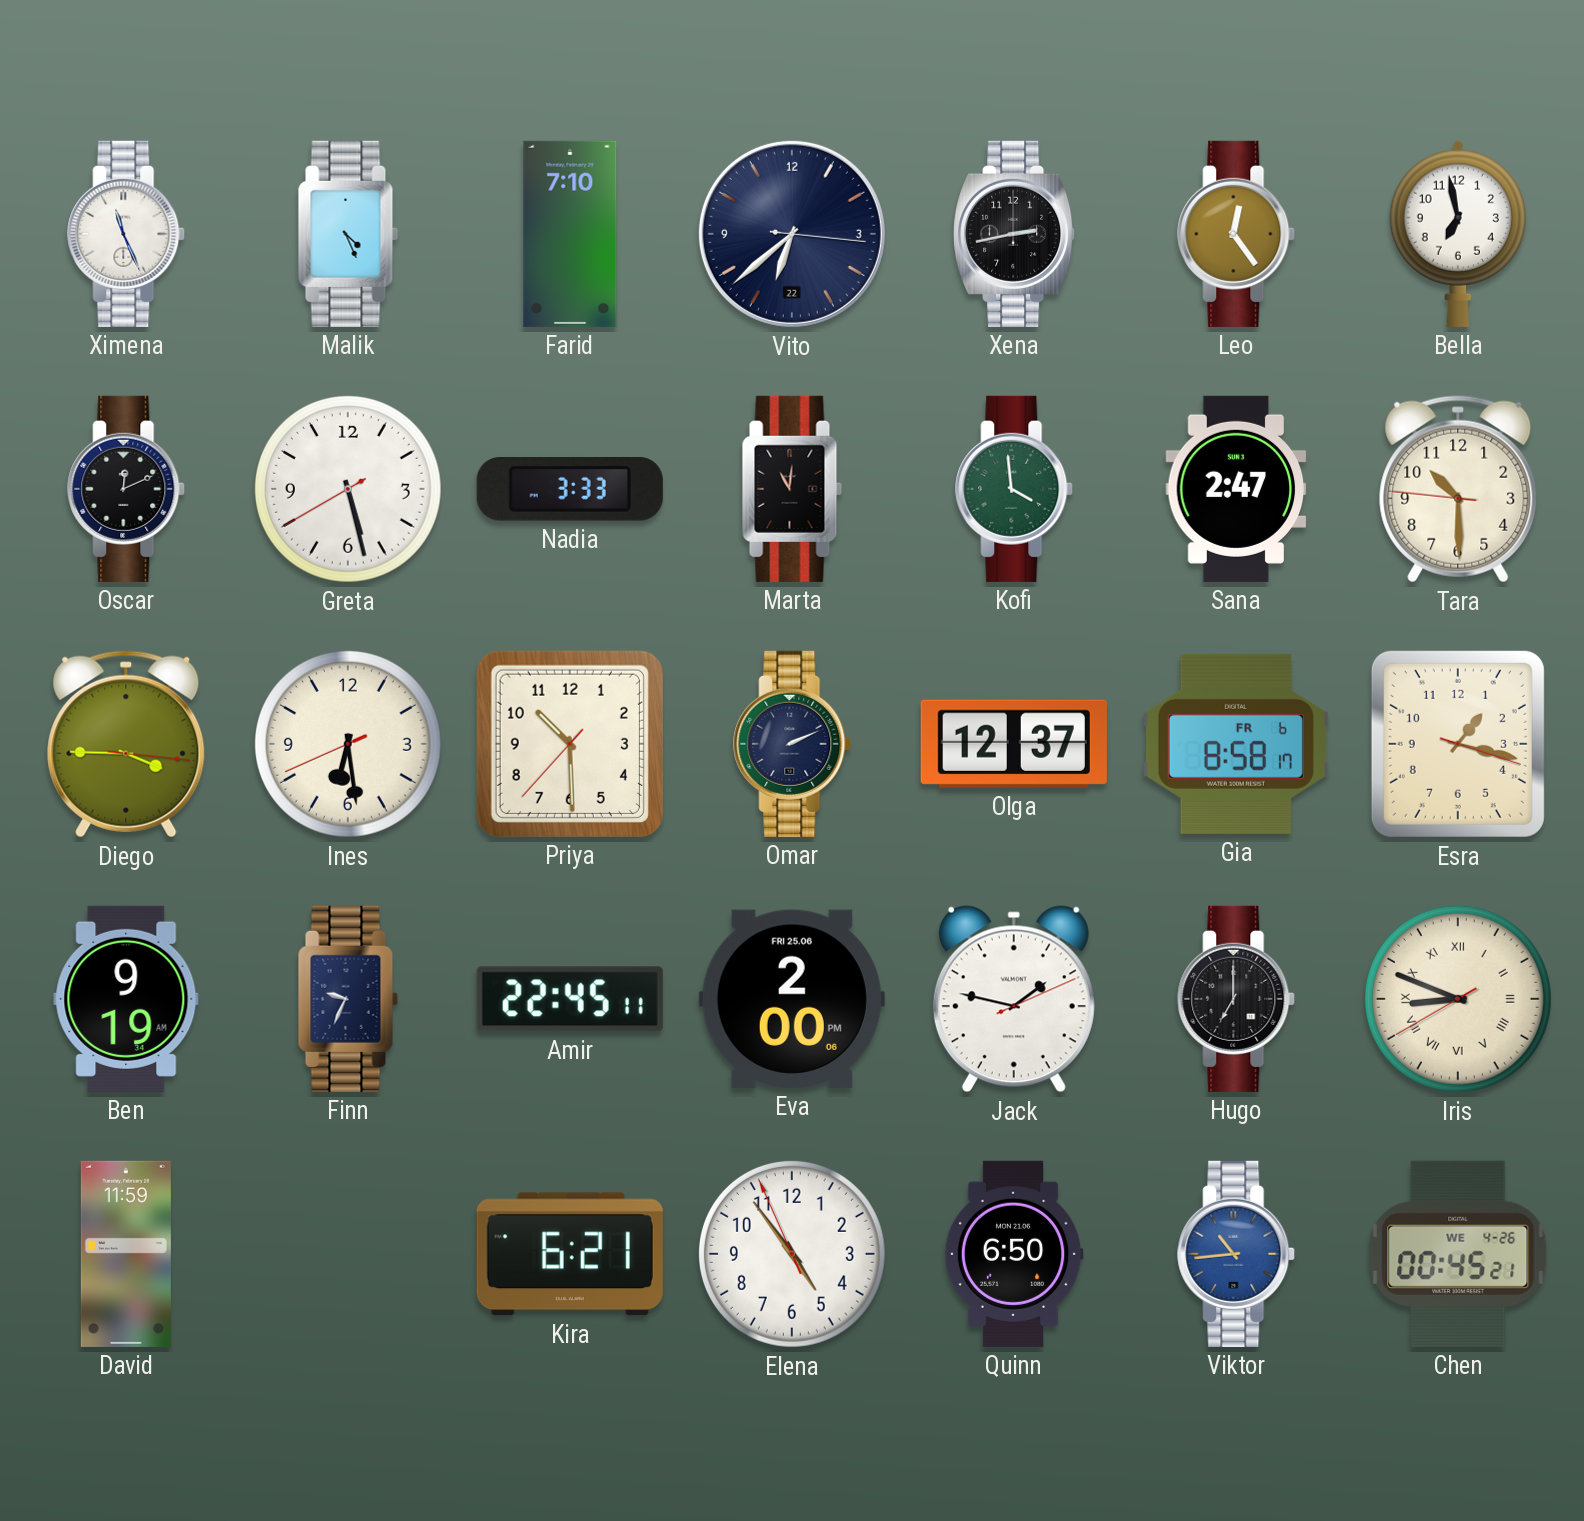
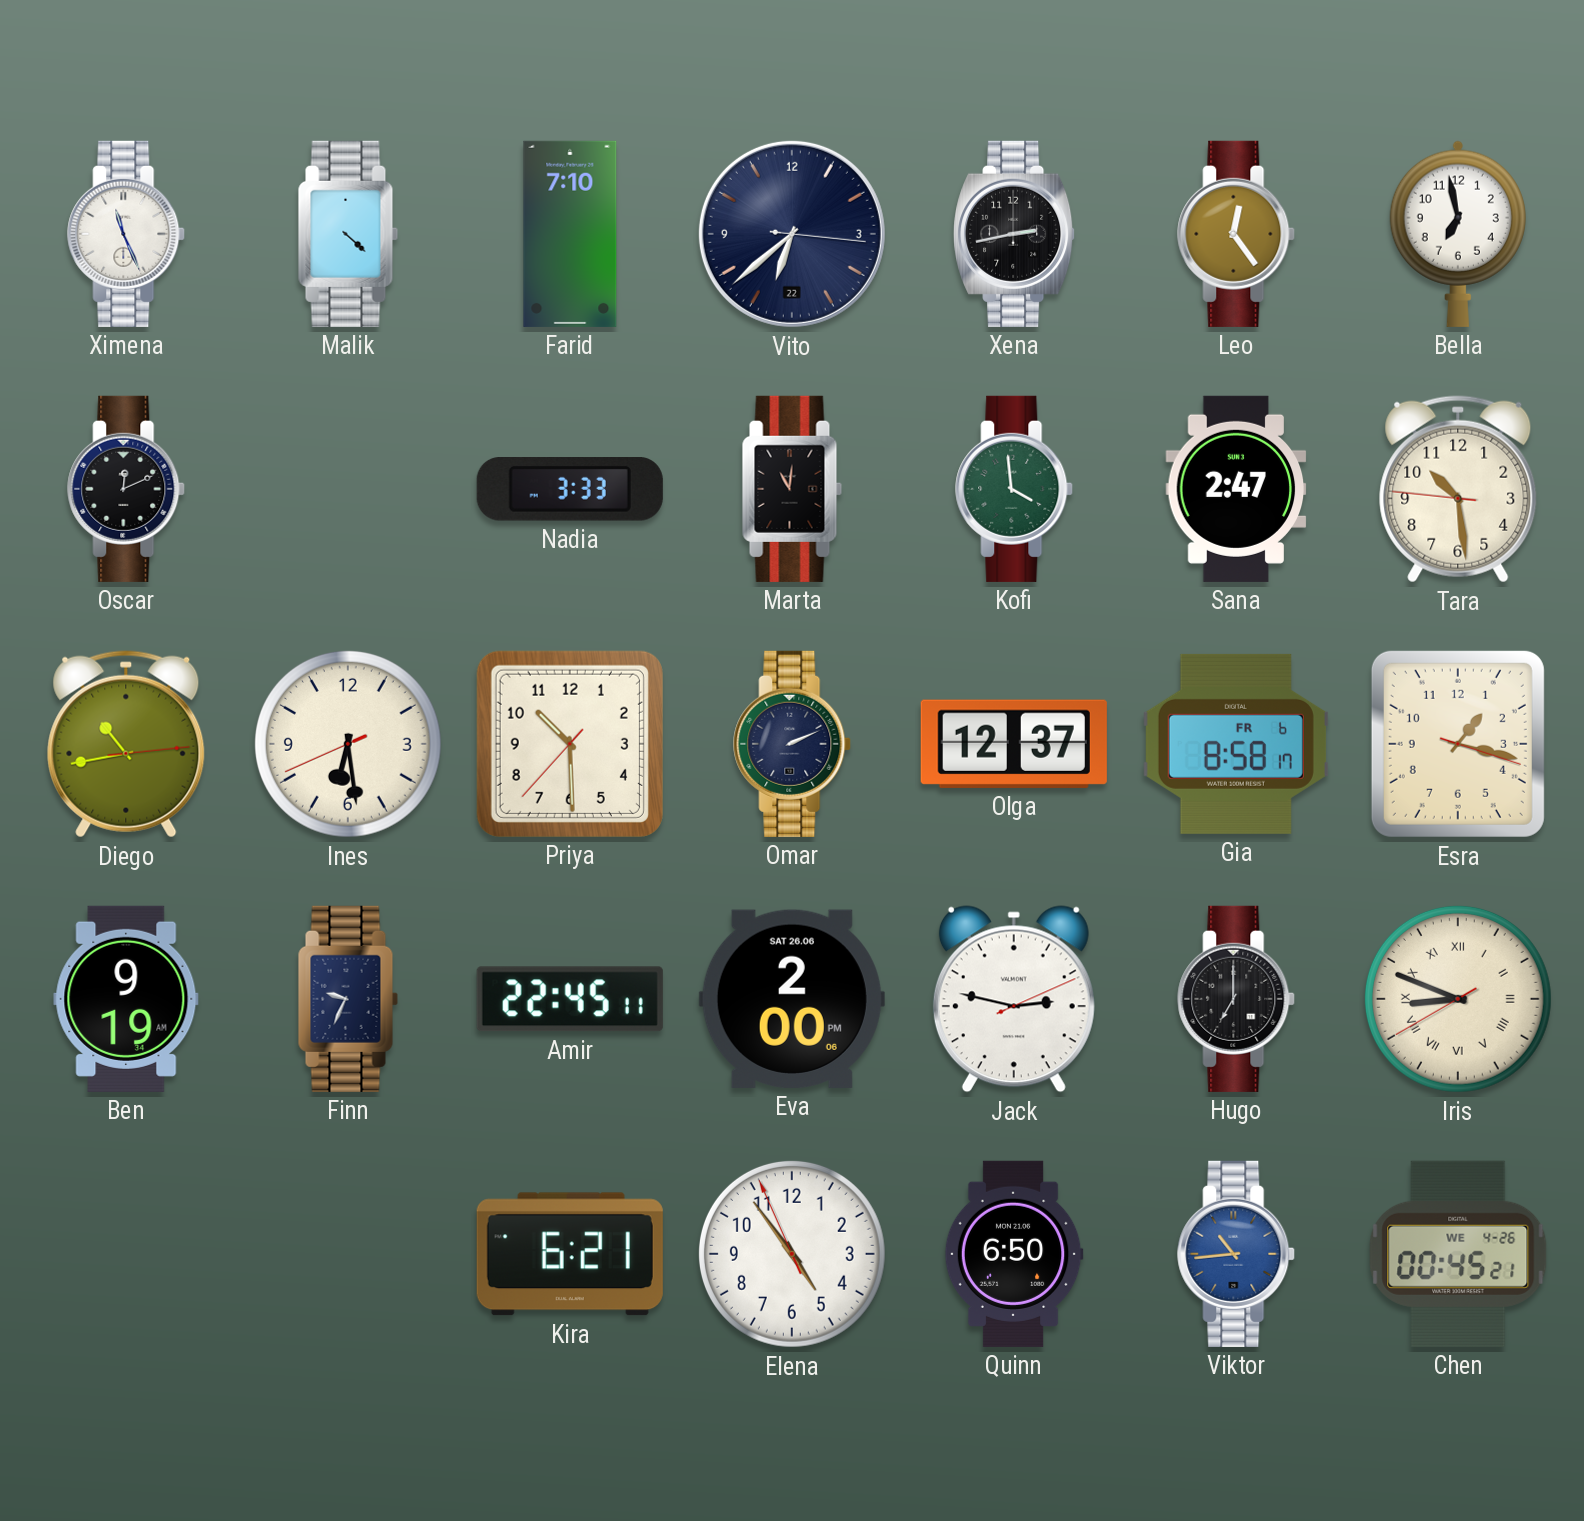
Malik: 4:26 -> 4:22
Greta: 5:27 -> none
Tara: 10:29 -> 10:28
Diego: 3:45 -> 10:43
Eva date: FRI 25.06 -> SAT 26.06
Jack: 1:47 -> 2:47
David: 11:59 -> none
